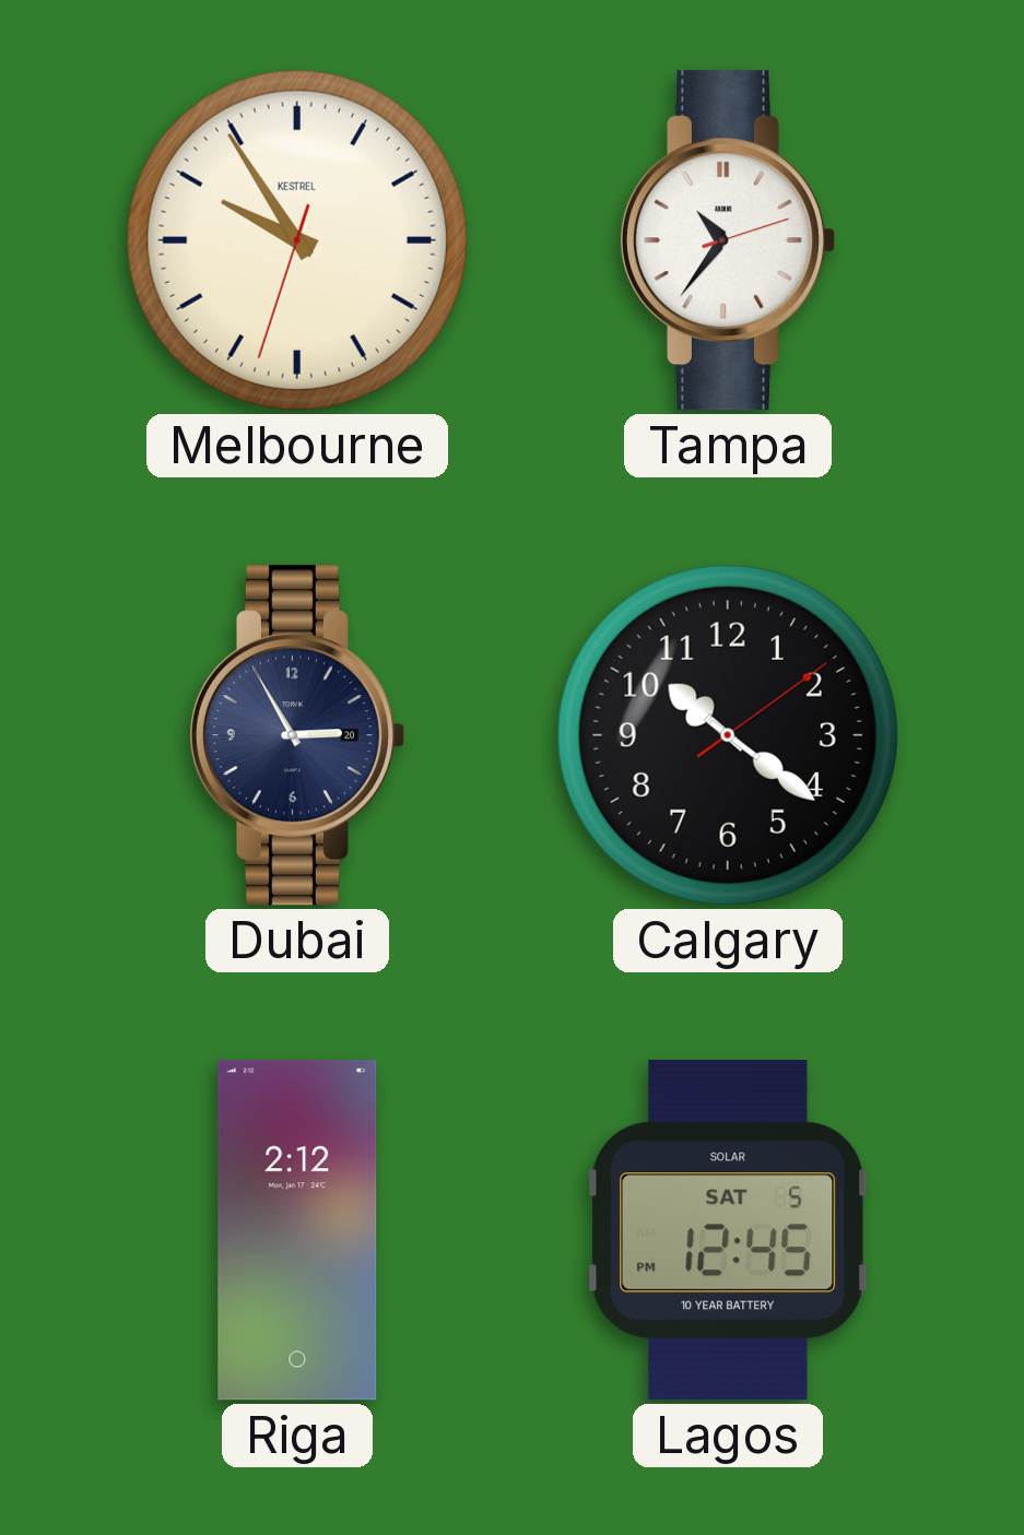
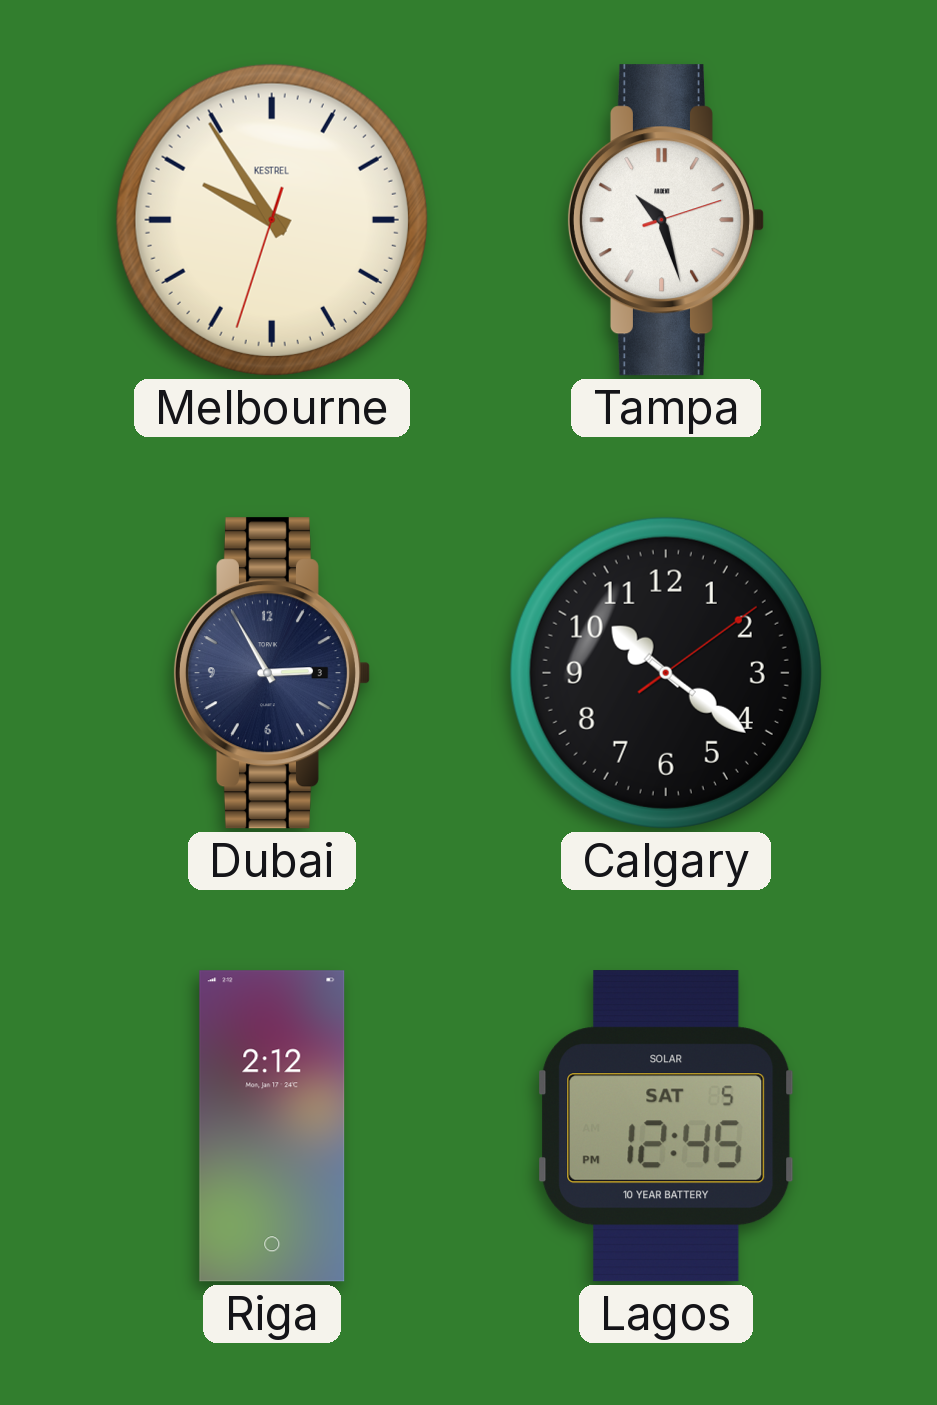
Tampa: 10:36 -> 10:27
Dubai date: 20 -> 3
